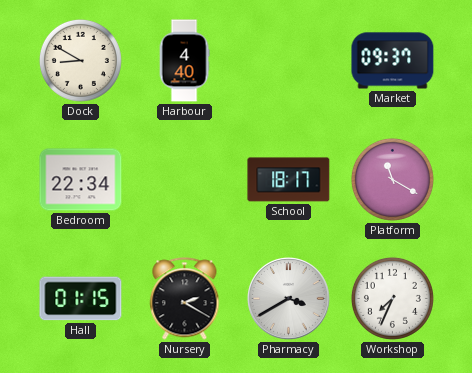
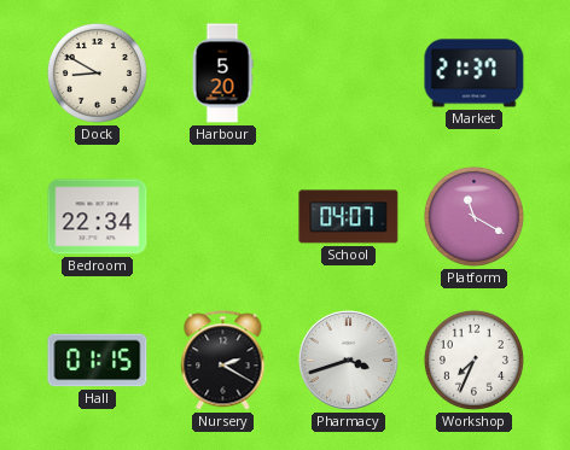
Harbour: 4:40 -> 5:20
Market: 09:37 -> 21:37
School: 18:17 -> 04:07
Pharmacy: 3:40 -> 3:42
